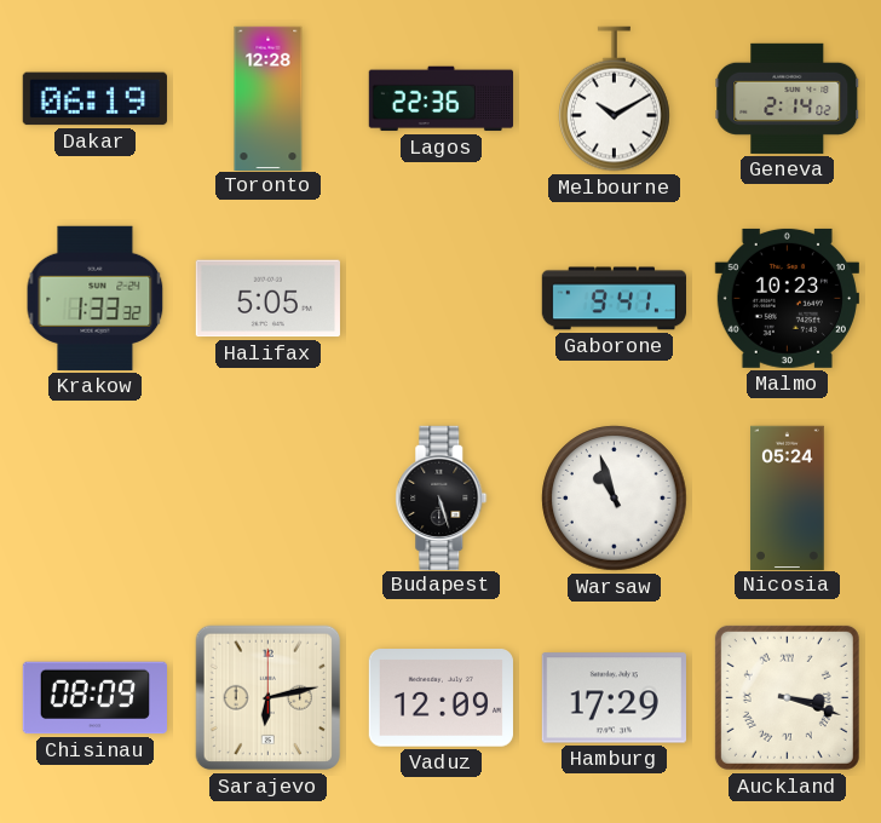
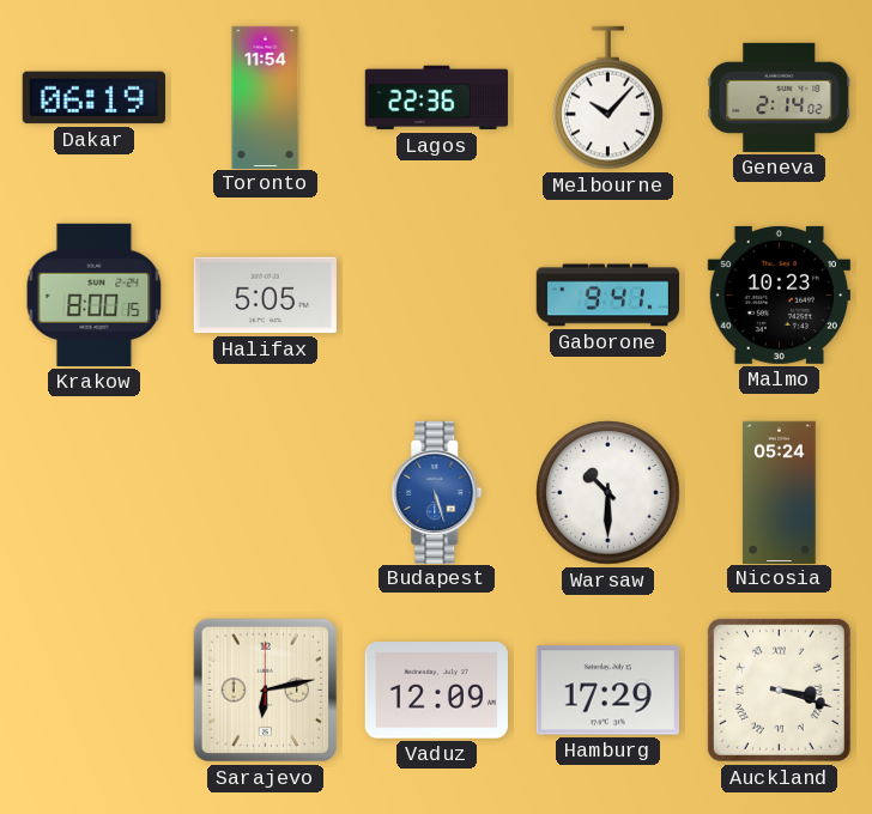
Toronto: 12:28 -> 11:54
Melbourne: 10:10 -> 10:07
Krakow: 1:33 -> 8:00
Budapest dial: black -> blue
Warsaw: 10:57 -> 10:30
Chisinau: 08:09 -> none
